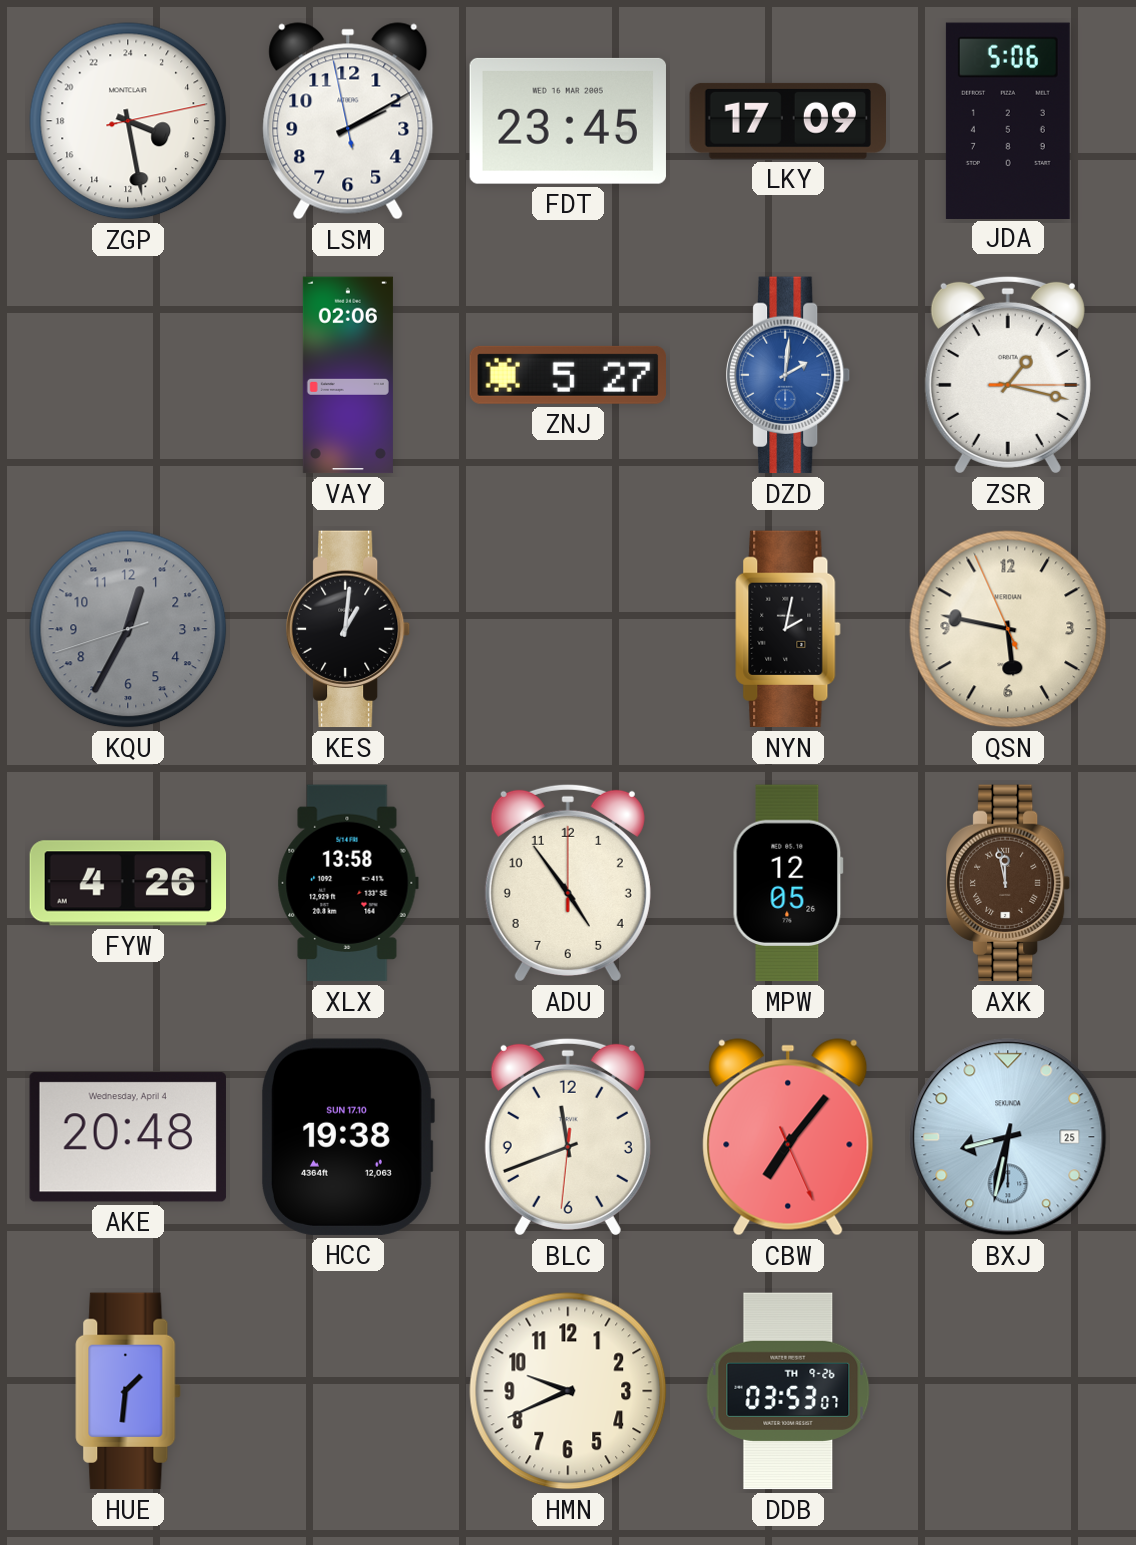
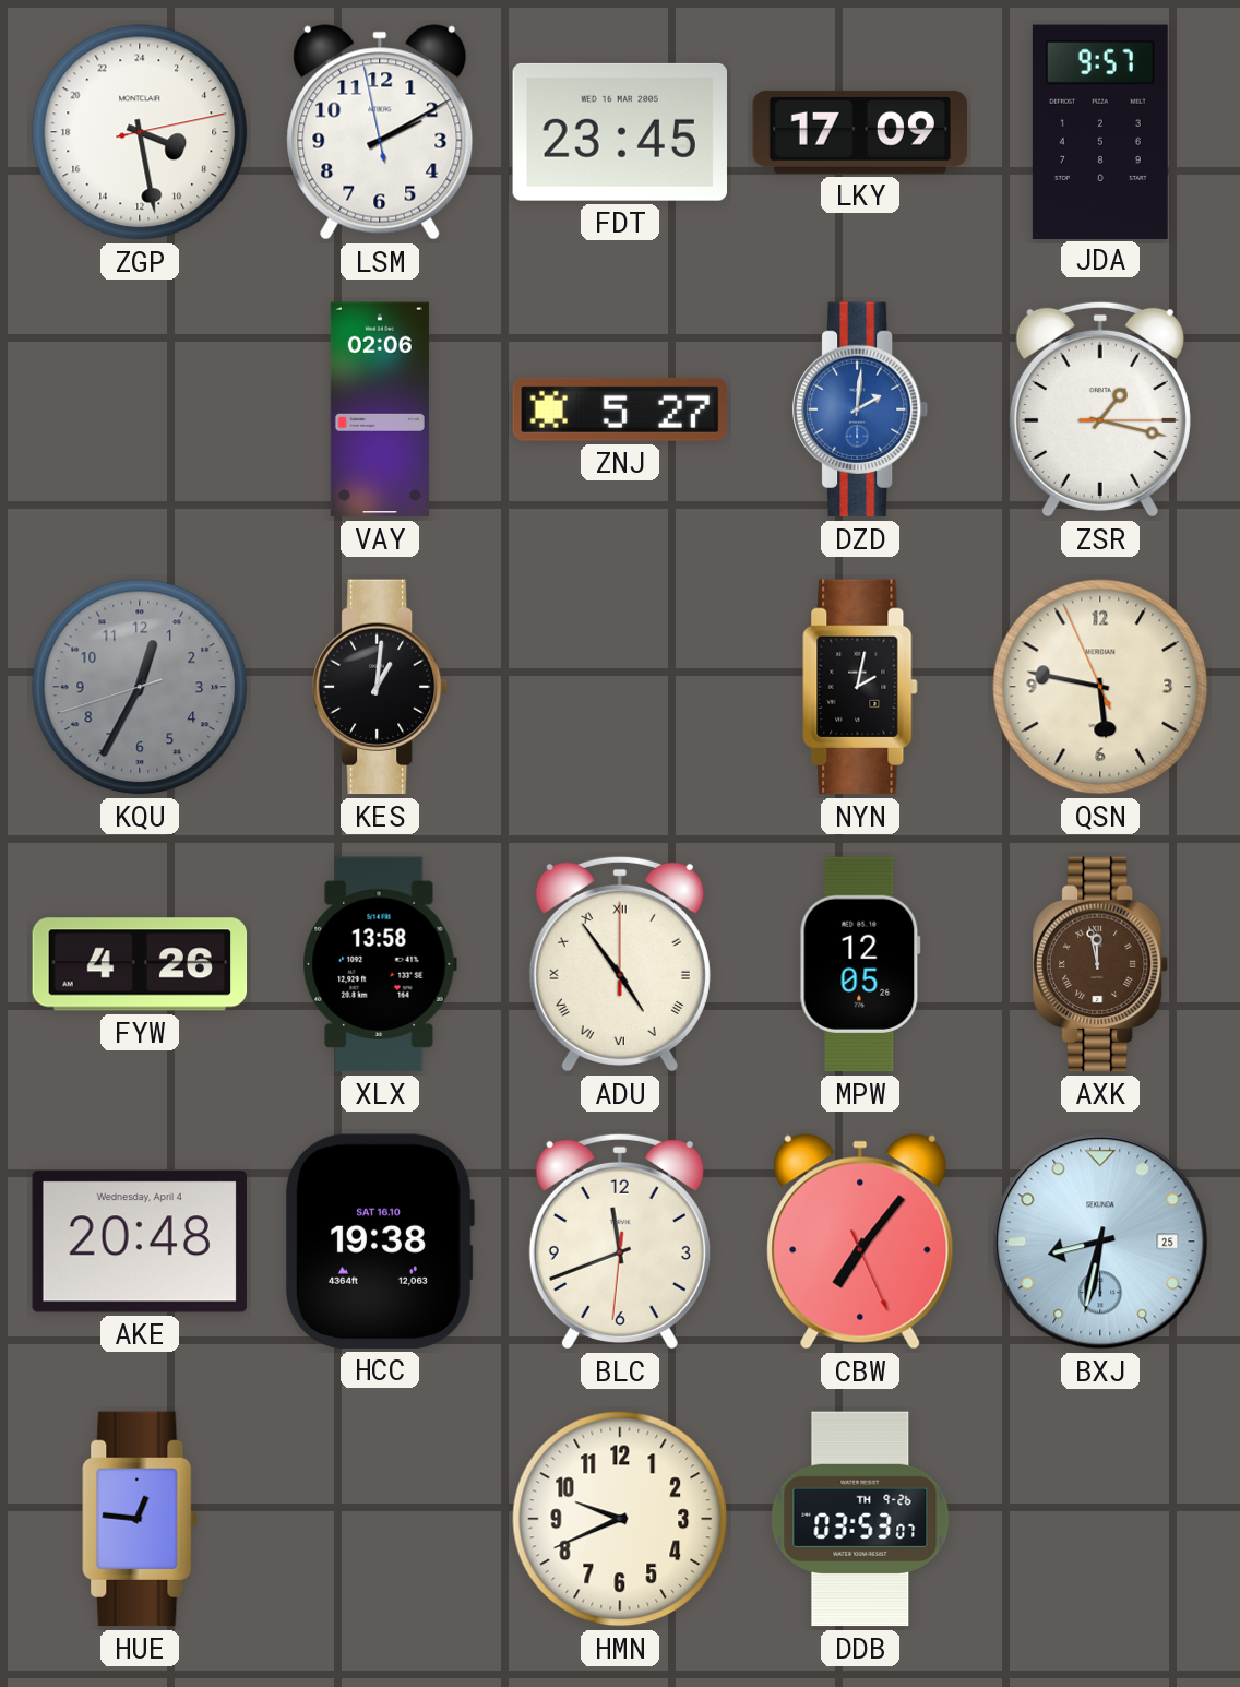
JDA: 5:06 -> 9:57
ADU numerals: Arabic -> Roman
HCC date: SUN 17.10 -> SAT 16.10
HUE: 1:31 -> 12:46
